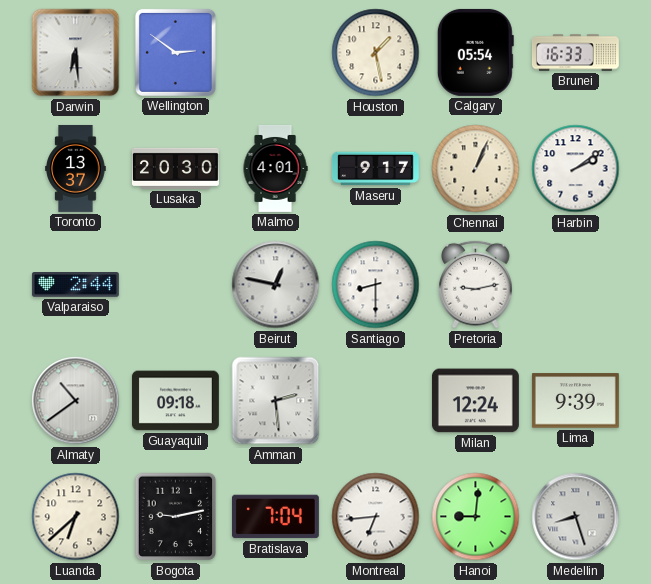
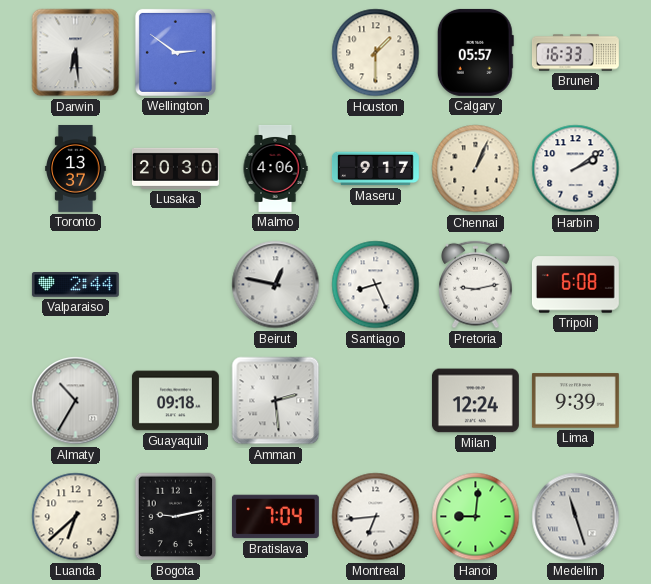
Houston: 1:28 -> 1:30
Calgary: 05:54 -> 05:57
Malmo: 4:01 -> 4:06
Santiago: 8:30 -> 8:26
Tripoli: none -> 6:08
Almaty: 10:39 -> 10:35
Medellin: 8:27 -> 11:27
